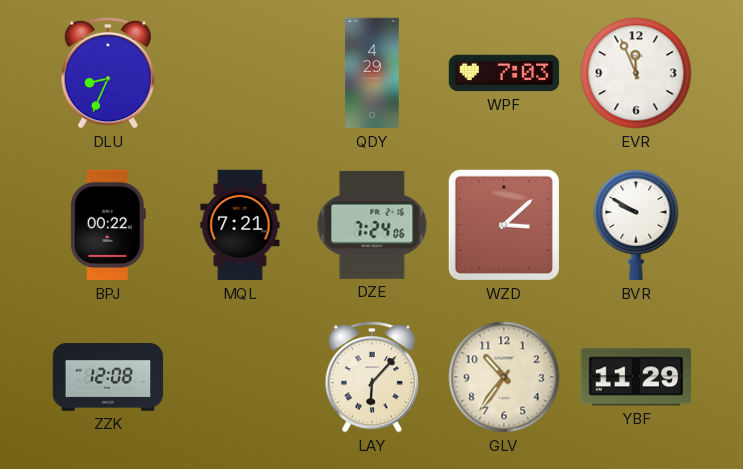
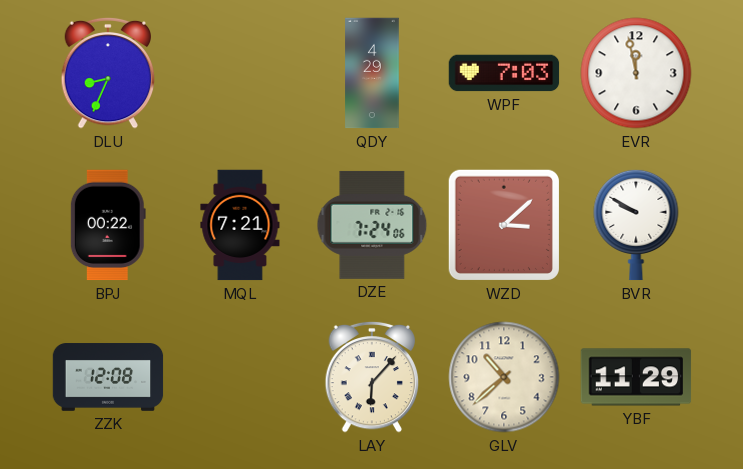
EVR: 11:56 -> 11:58
GLV: 10:36 -> 10:38
